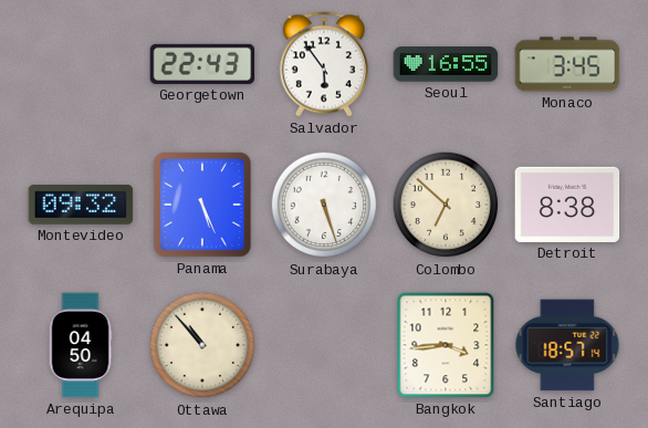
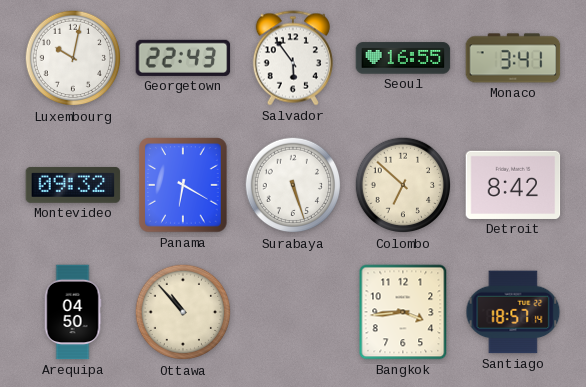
Luxembourg: none -> 10:02
Monaco: 3:45 -> 3:41
Panama: 5:26 -> 6:20
Detroit: 8:38 -> 8:42
